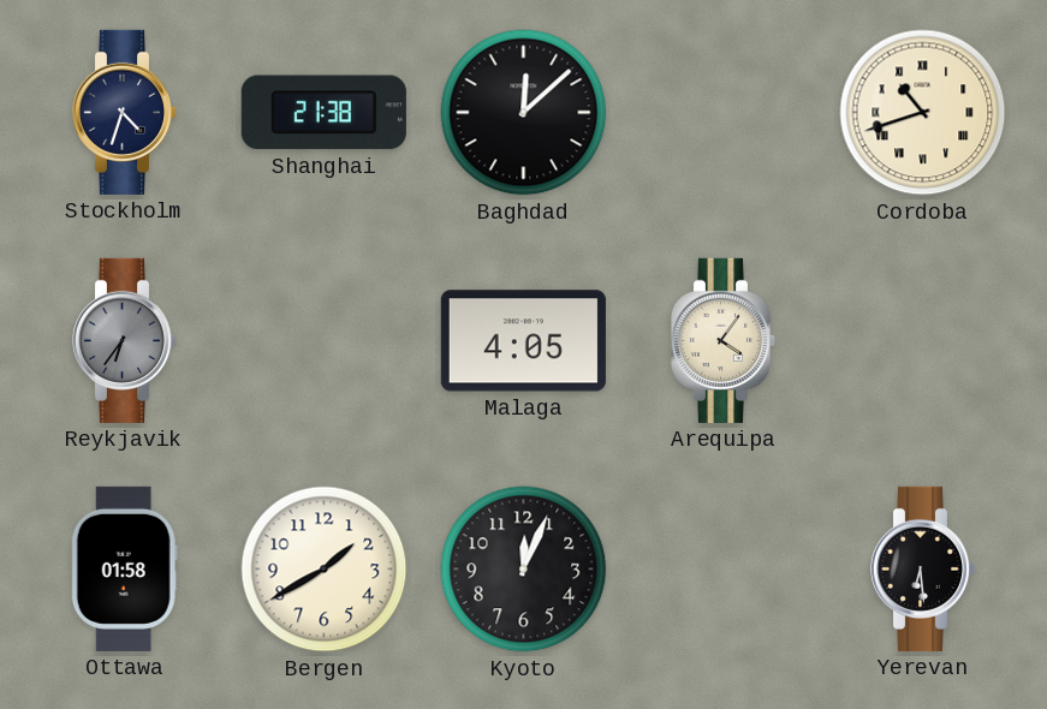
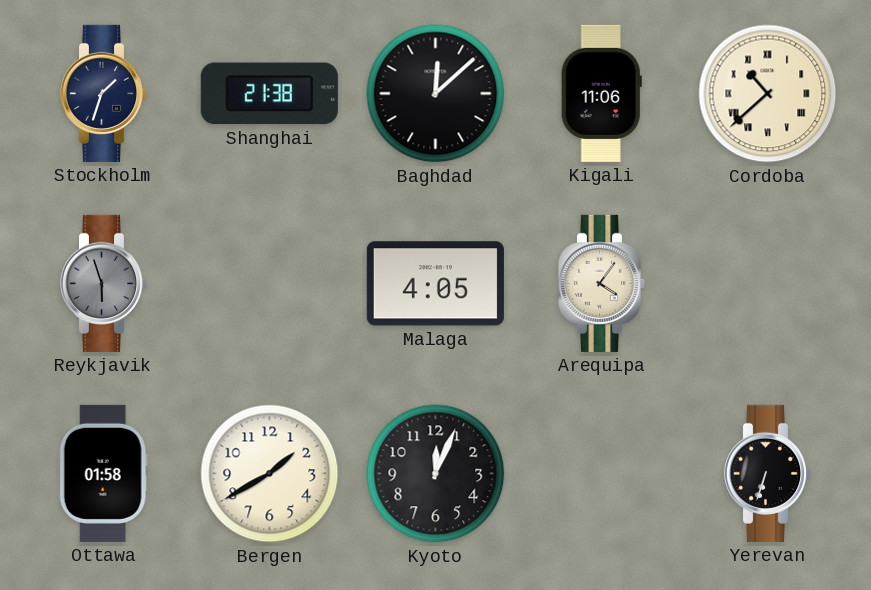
Stockholm: 4:33 -> 1:33
Kigali: none -> 11:06
Cordoba: 10:42 -> 10:38
Reykjavik: 6:36 -> 5:57
Yerevan: 6:29 -> 6:33
